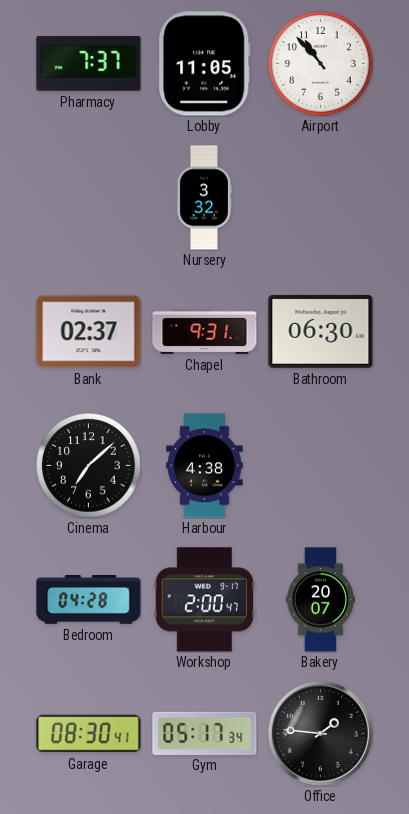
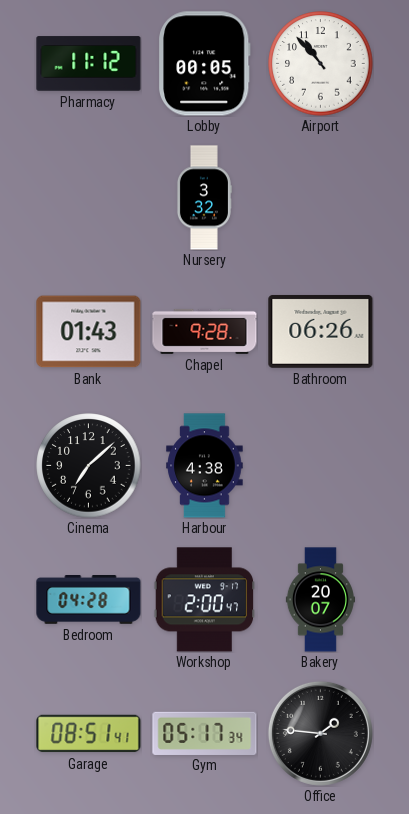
Pharmacy: 7:37 -> 11:12
Lobby: 11:05 -> 00:05
Bank: 02:37 -> 01:43
Chapel: 9:31 -> 9:28
Bathroom: 06:30 -> 06:26
Garage: 08:30 -> 08:51
